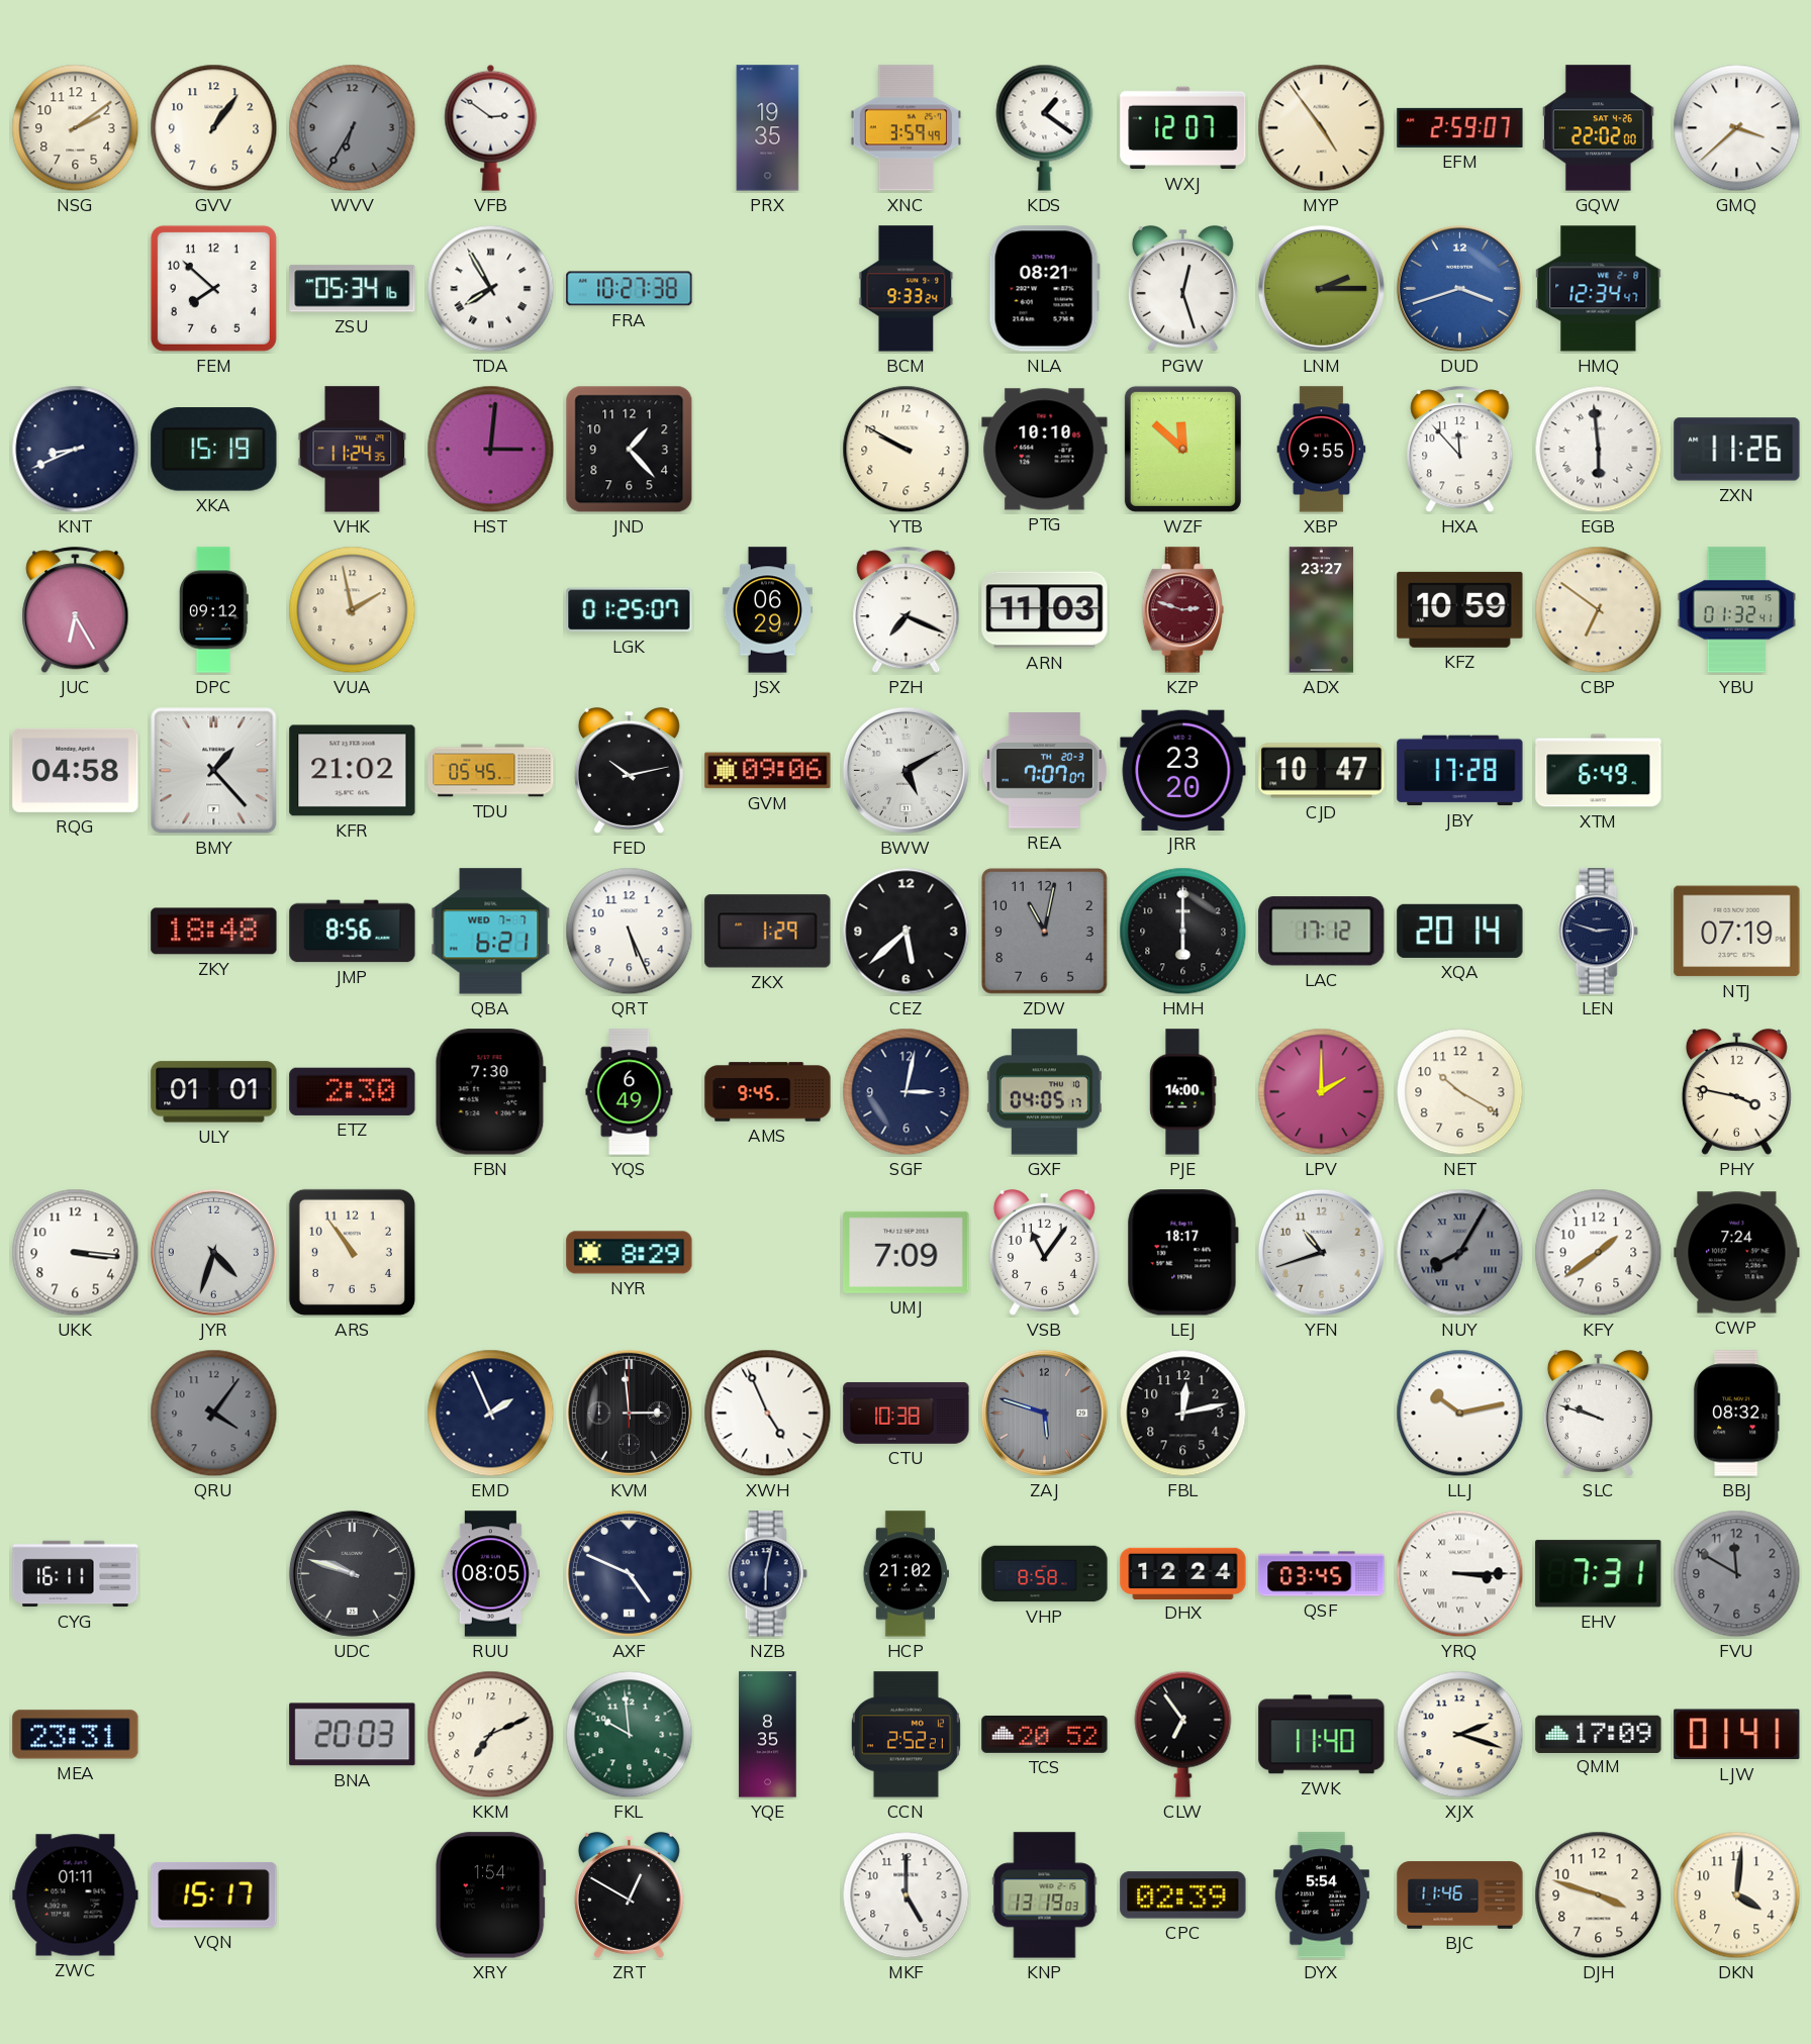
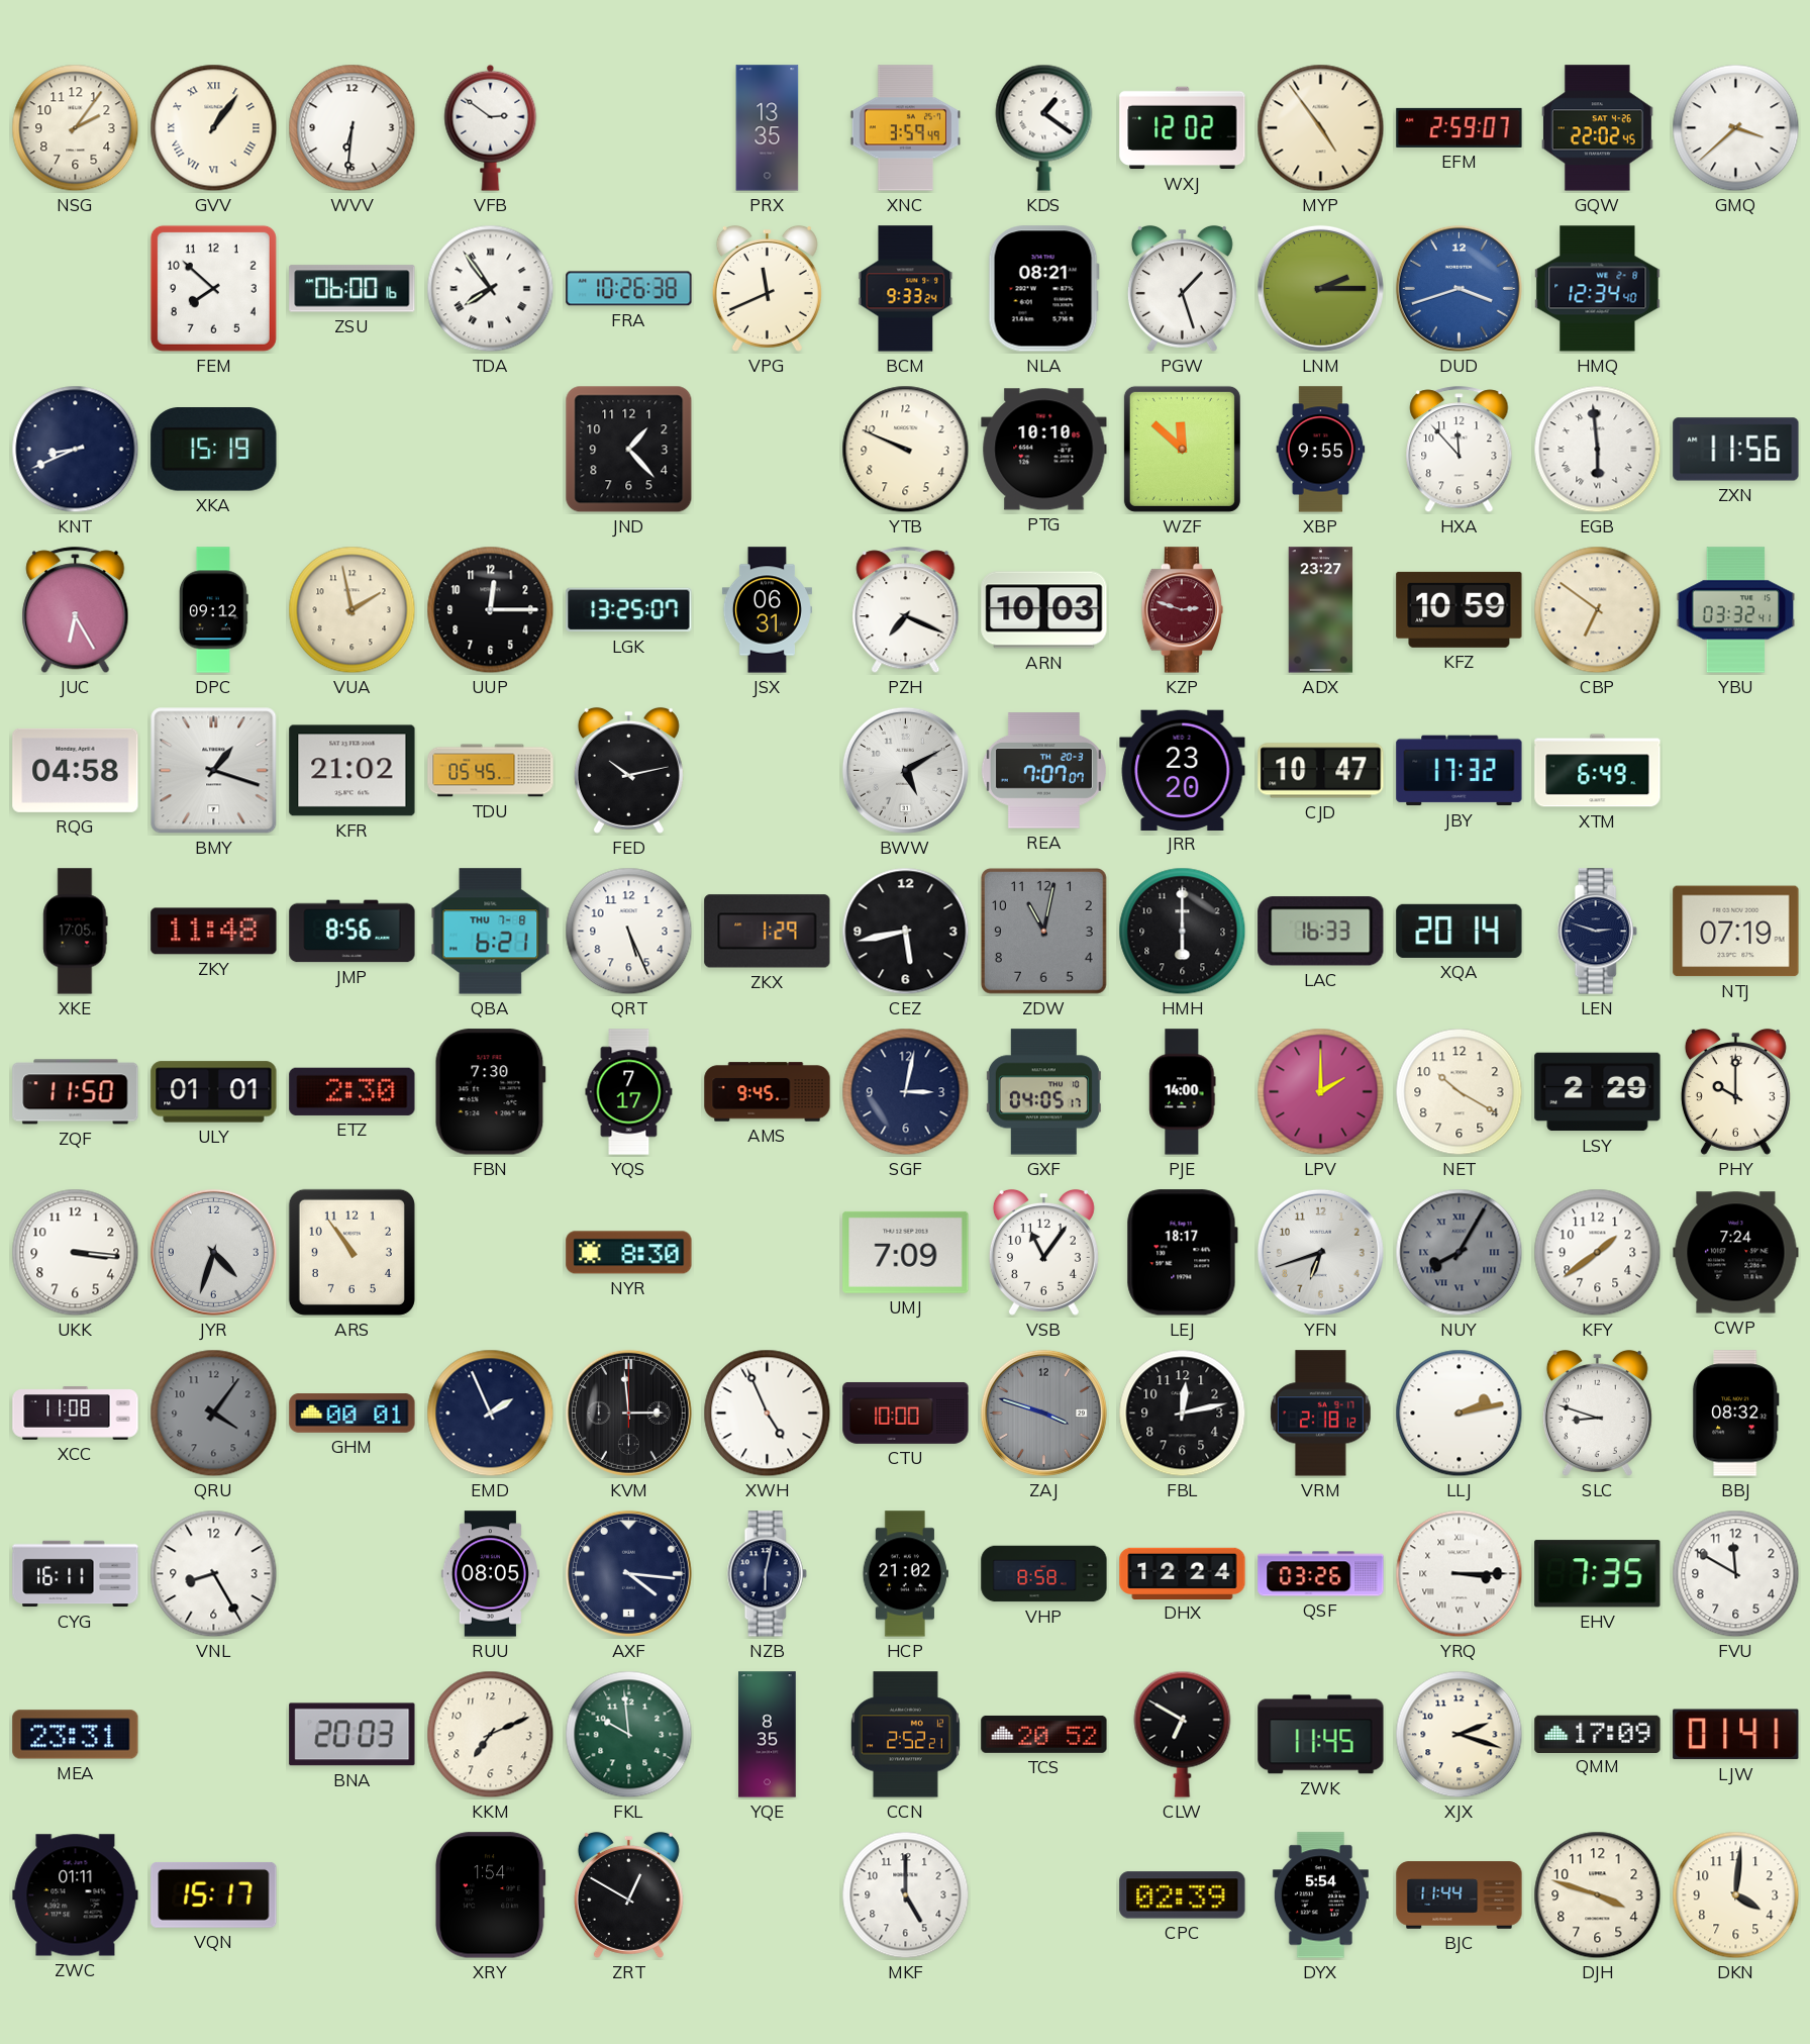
NSG: 2:09 -> 2:06
GVV numerals: Arabic -> Roman
WVV: 6:35 -> 6:31
WVV dial: grey -> white
PRX: 19:35 -> 13:35
WXJ: 12:07 -> 12:02
GQW: 22:02:00 -> 22:02:45
ZSU: 05:34 -> 06:00
TDA: 7:55 -> 7:54
FRA: 10:27 -> 10:26
VPG: none -> 11:41
PGW: 12:27 -> 1:27
HMQ: 12:34:47 -> 12:34:40
VHK: 11:24 -> none
HST: 3:01 -> none
YTB: 9:50 -> 9:49
ZXN: 11:26 -> 11:56
UUP: none -> 12:15
LGK: 01:25 -> 13:25
JSX: 06:29 -> 06:31
ARN: 11:03 -> 10:03
YBU: 01:32 -> 03:32
BMY: 1:23 -> 1:18
GVM: 09:06 -> none
JBY: 17:28 -> 17:32
XKE: none -> 17:05
ZKY: 18:48 -> 11:48
QBA date: WED 7-7 -> THU 7-8
CEZ: 5:38 -> 5:43
LAC: 17:12 -> 16:33
ZQF: none -> 11:50
YQS: 6:49 -> 7:17
LSY: none -> 2:29
PHY: 3:47 -> 10:00
NYR: 8:29 -> 8:30
YFN: 10:42 -> 6:42
XCC: none -> 11:08
GHM: none -> 00:01
CTU: 10:38 -> 10:00
ZAJ: 5:48 -> 3:48
VRM: none -> 2:18
LLJ: 10:13 -> 2:13
SLC: 9:48 -> 8:48
VNL: none -> 8:25
UDC: 9:48 -> none
AXF: 4:49 -> 4:16
QSF: 03:45 -> 03:26
EHV: 7:31 -> 7:35
FVU dial: grey -> white
CLW: 6:54 -> 6:50
ZWK: 11:40 -> 11:45
KNP: 13:19 -> none
BJC: 11:46 -> 11:44
